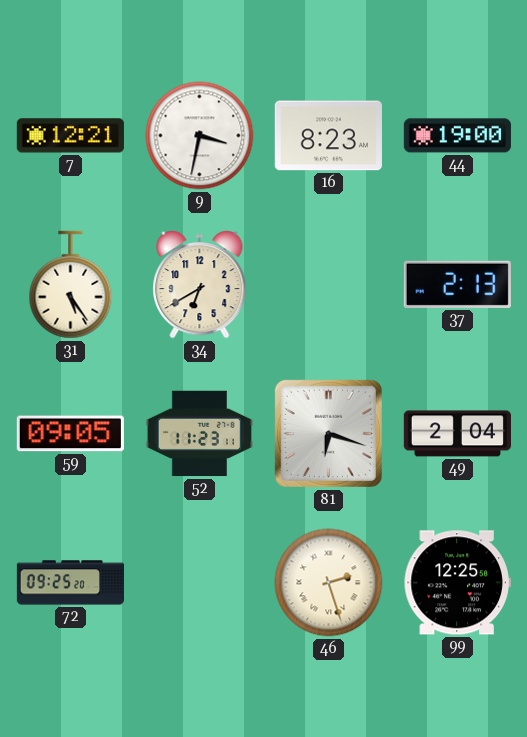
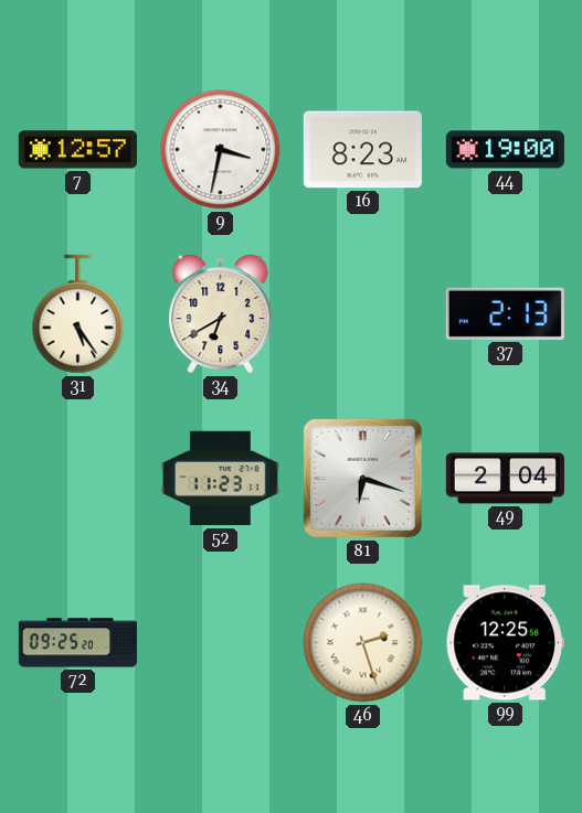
7: 12:21 -> 12:57
59: 09:05 -> none
